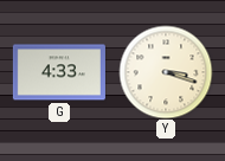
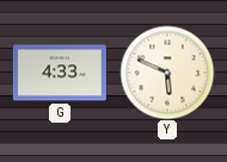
Y: 3:18 -> 5:49
